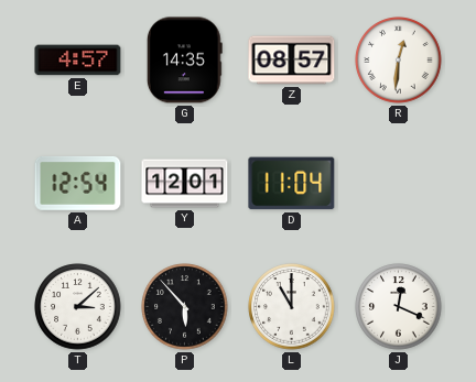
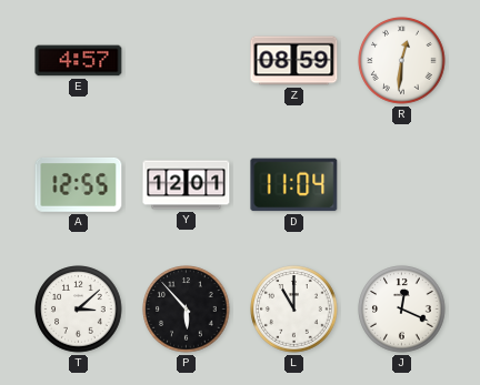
G: 14:35 -> none
Z: 08:57 -> 08:59
A: 12:54 -> 12:55
